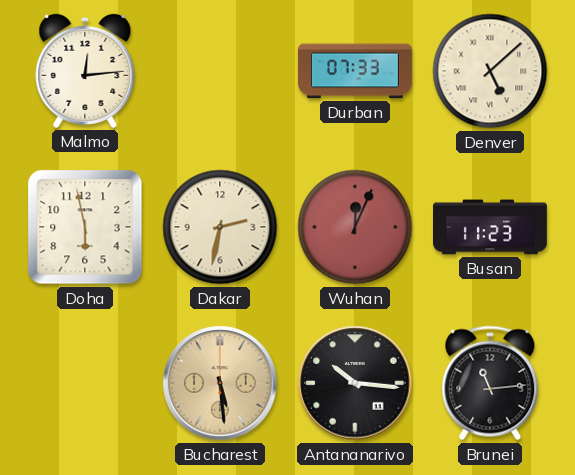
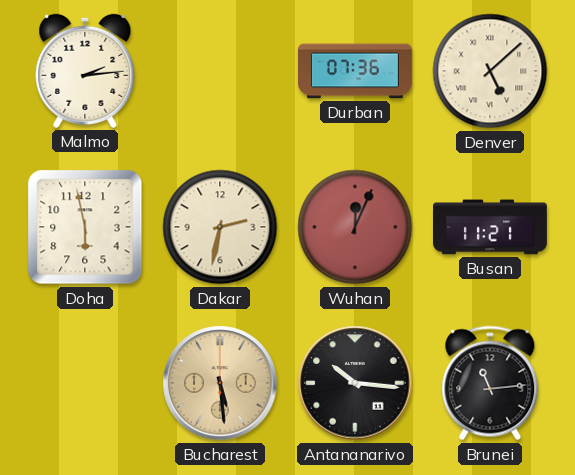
Malmo: 12:14 -> 2:14
Durban: 07:33 -> 07:36
Busan: 11:23 -> 11:21
